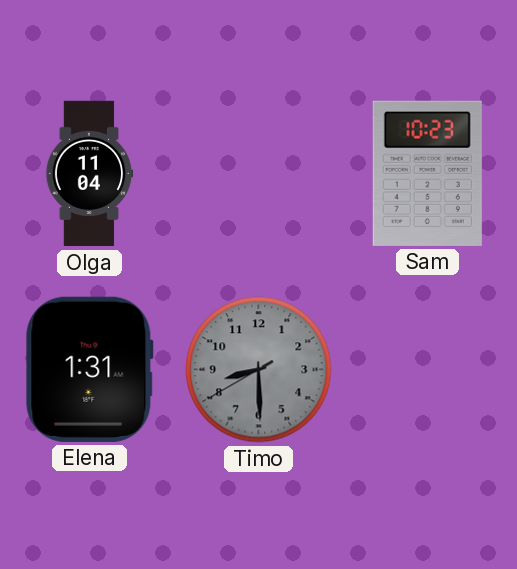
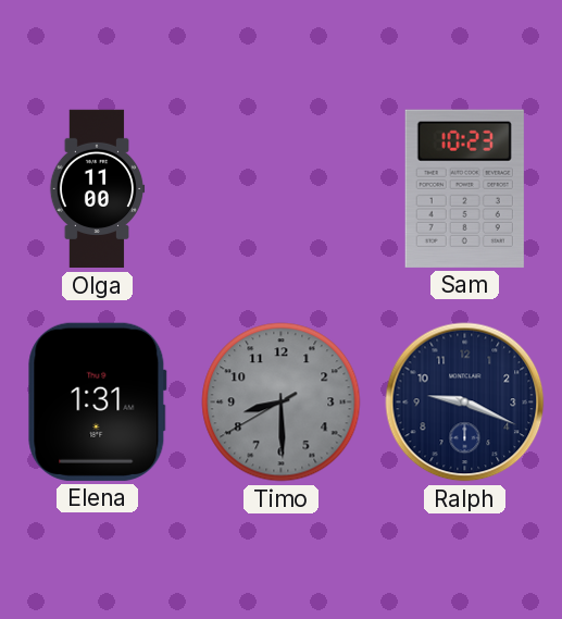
Olga: 11:04 -> 11:00
Ralph: none -> 9:19
